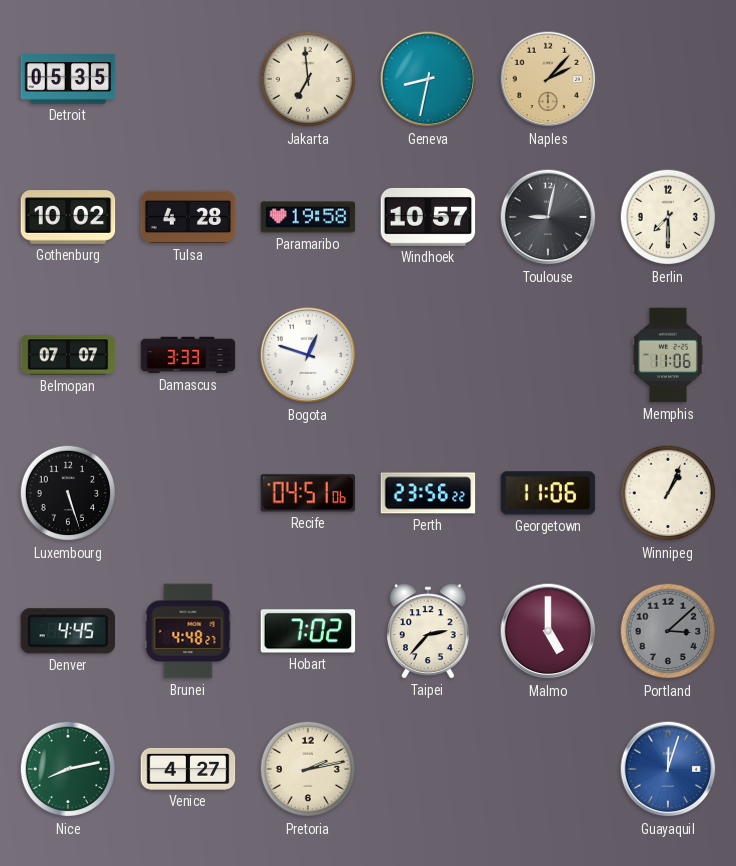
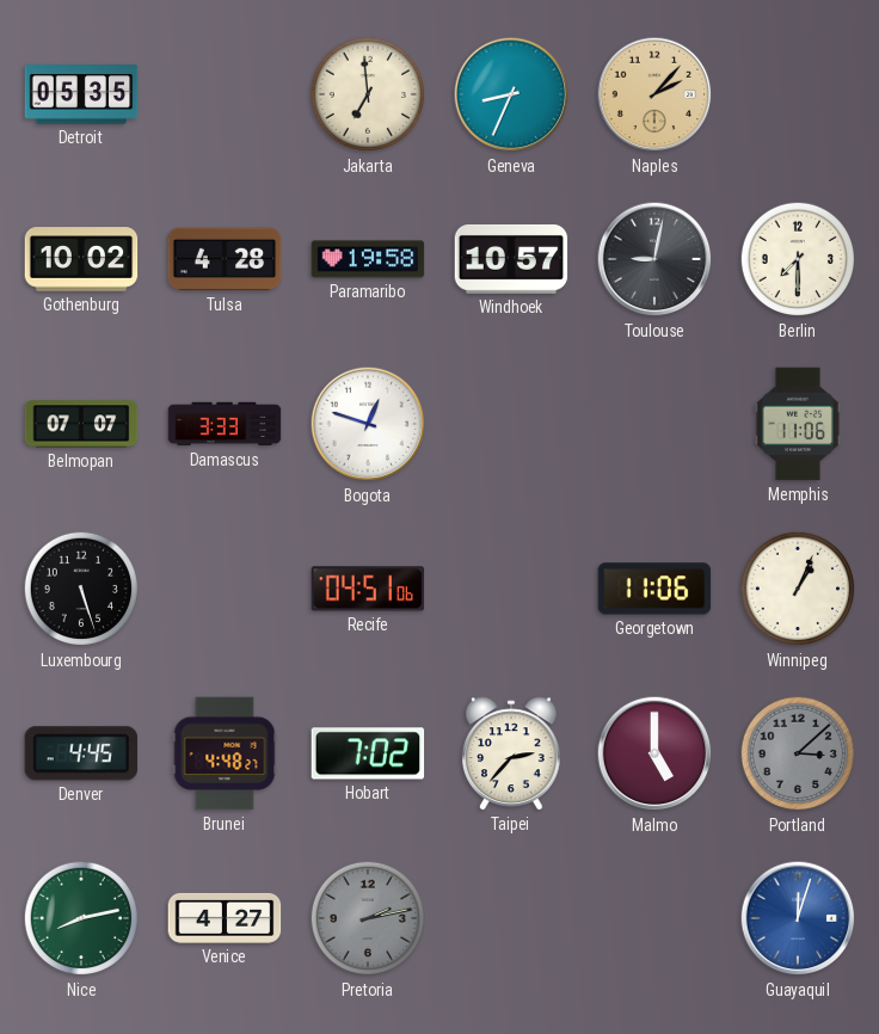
Geneva: 8:32 -> 8:34
Perth: 23:56 -> none
Pretoria dial: cream -> grey
